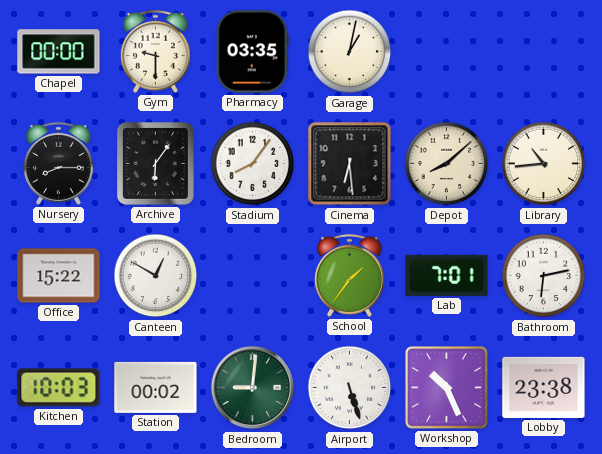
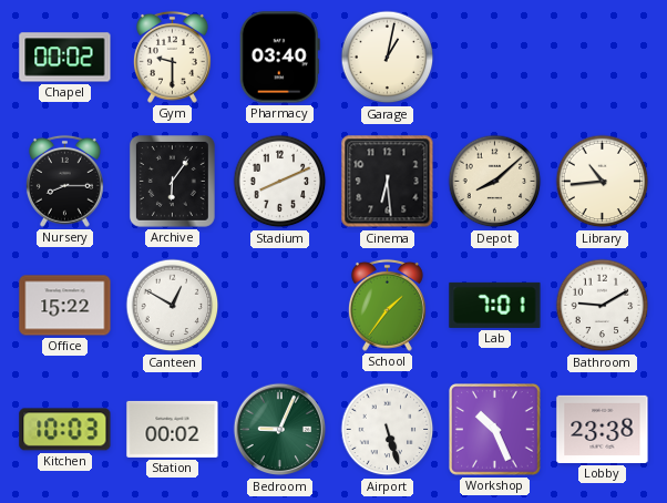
Chapel: 00:00 -> 00:02
Pharmacy: 03:35 -> 03:40
Stadium: 8:06 -> 8:11
Bathroom: 6:13 -> 9:10
Bedroom: 9:01 -> 9:04
